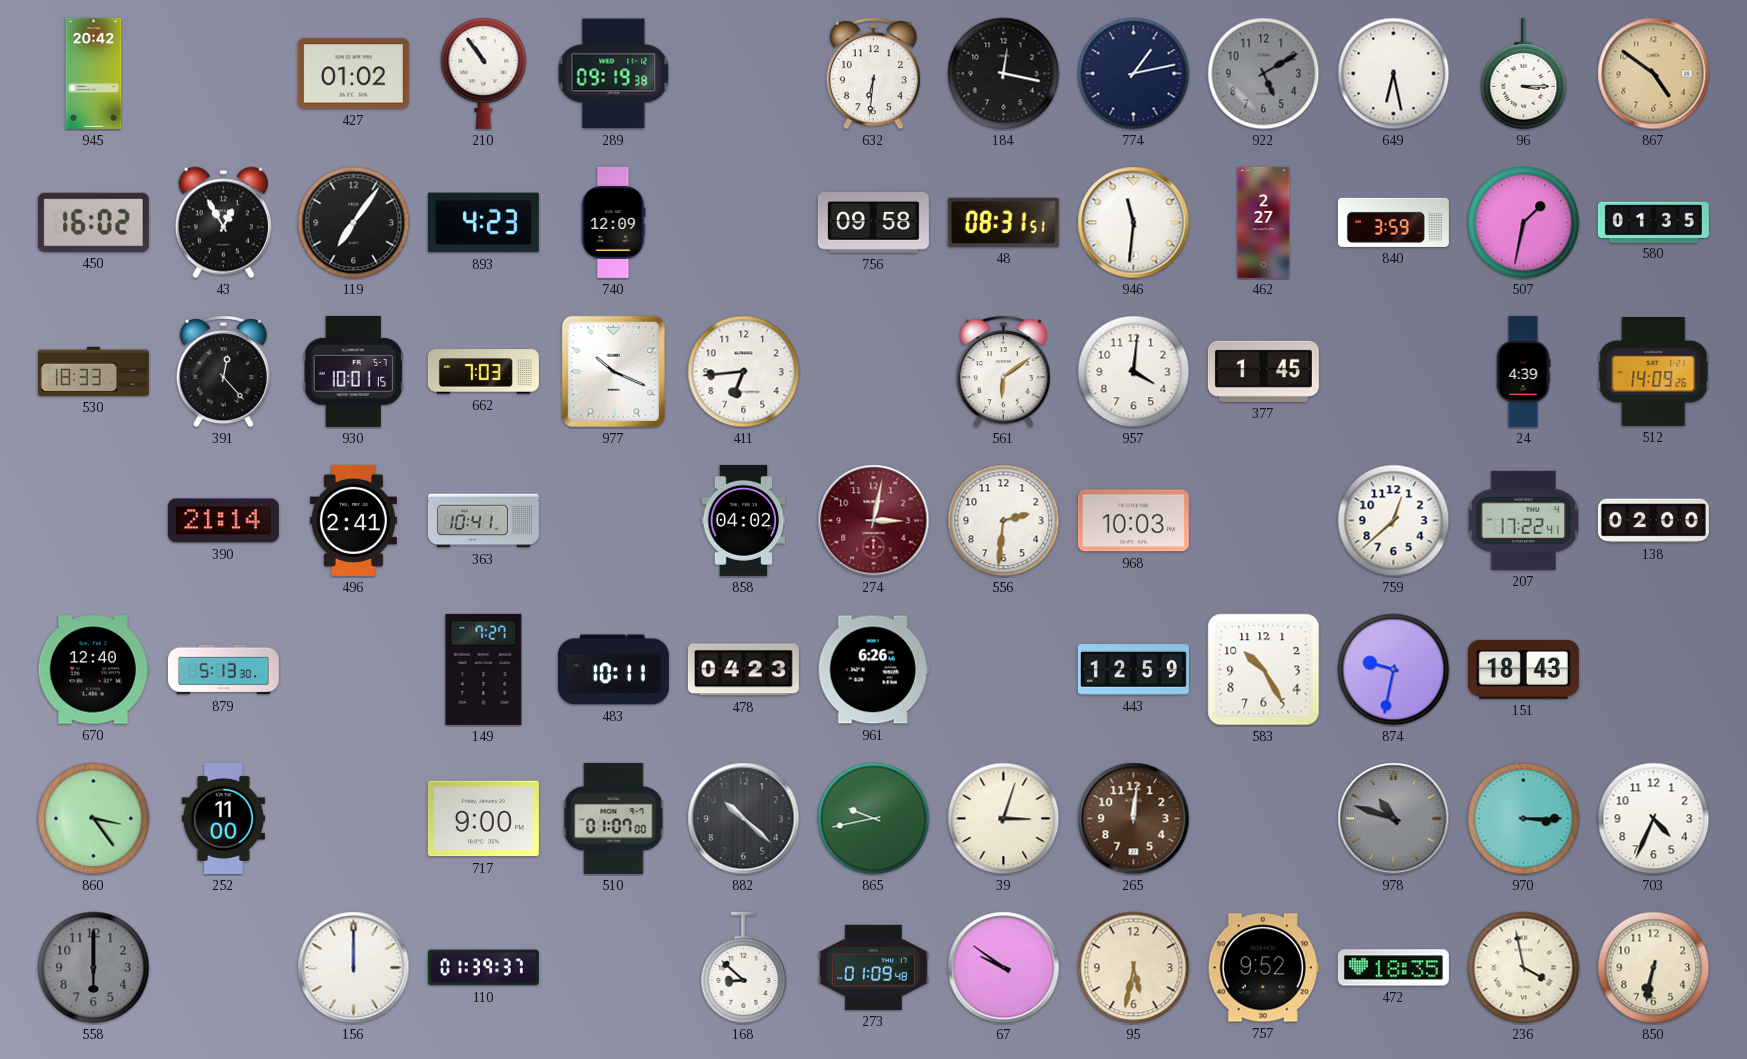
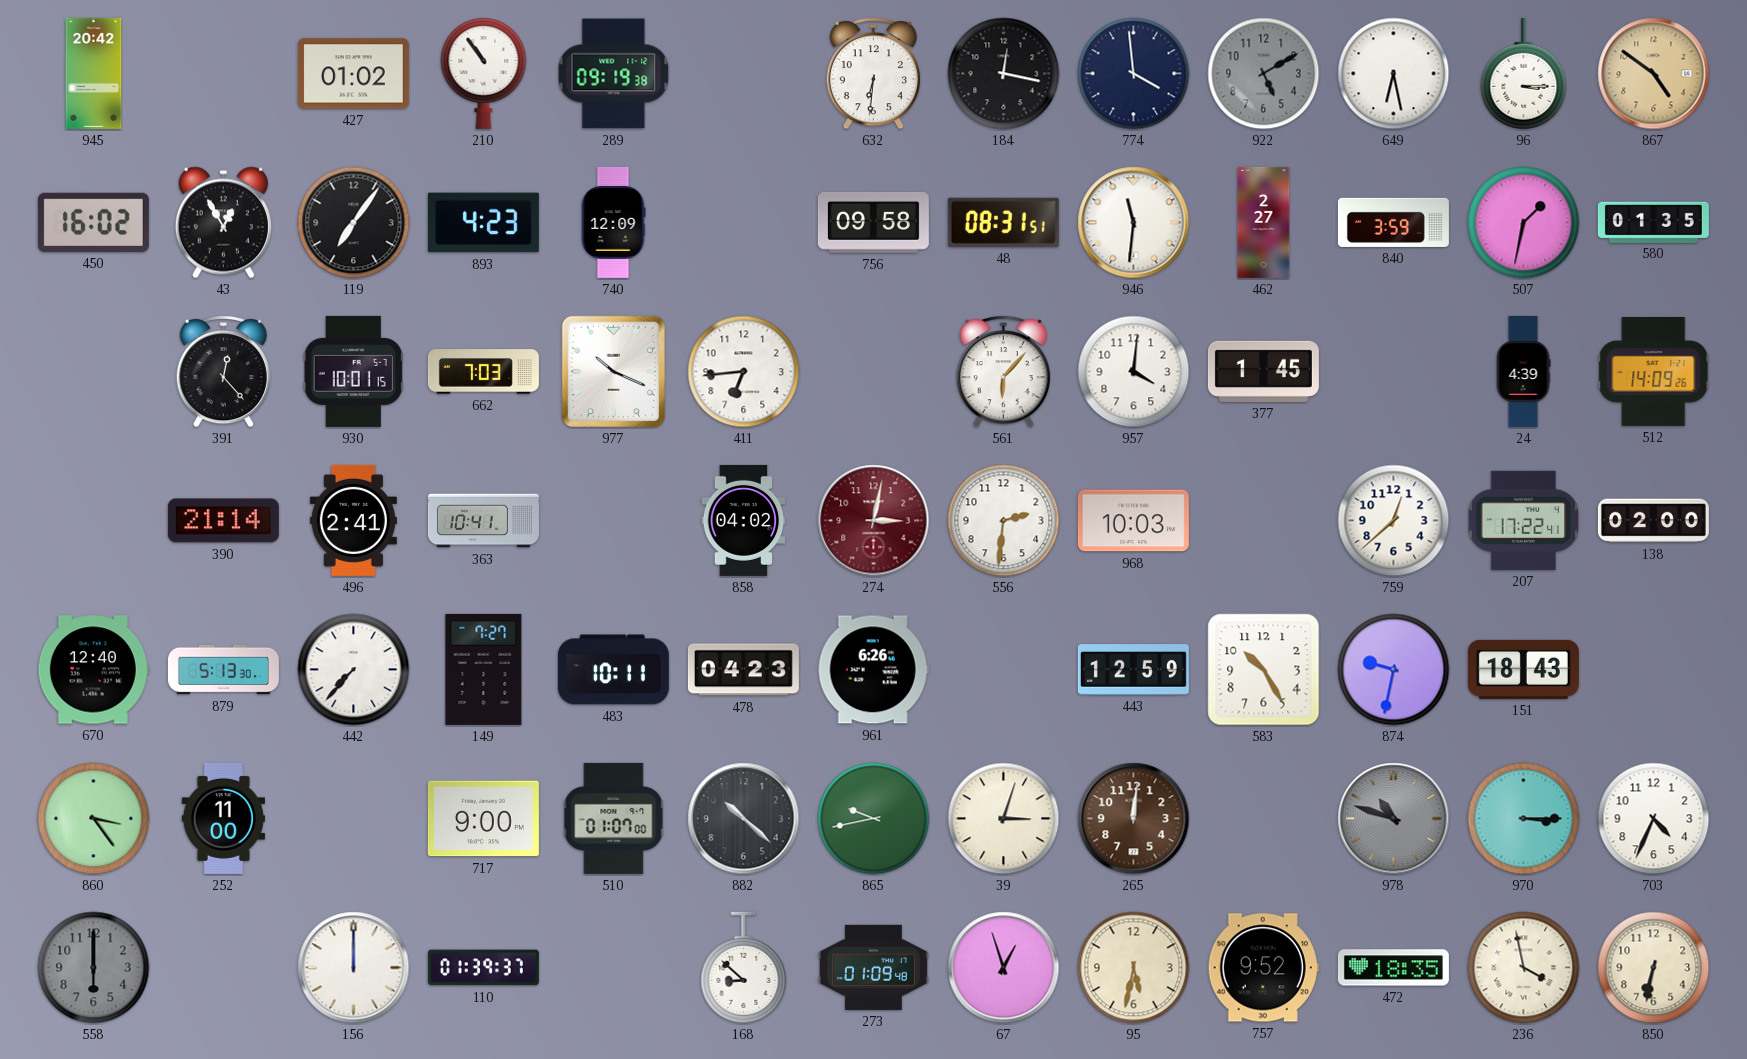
774: 1:13 -> 3:59
530: 18:33 -> none
561: 6:09 -> 6:07
442: none -> 7:37
67: 9:51 -> 12:57
